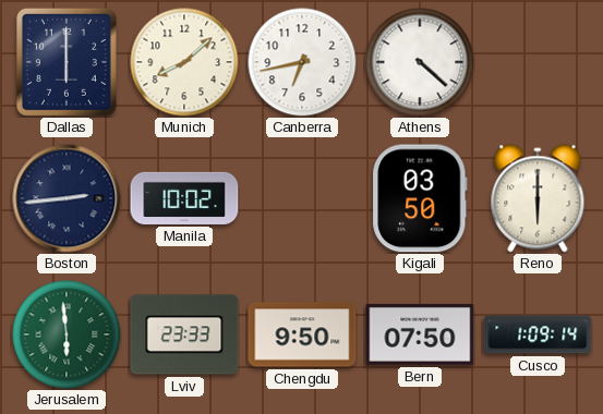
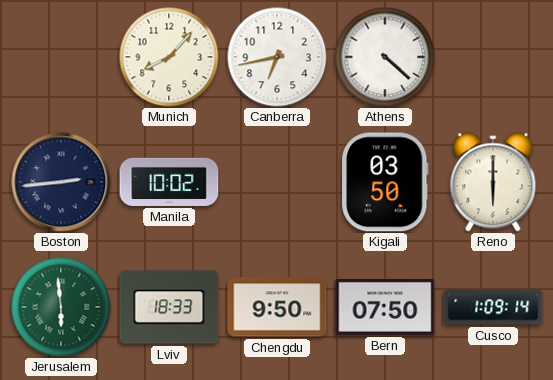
Dallas: 6:00 -> none
Munich: 8:08 -> 8:07
Lviv: 23:33 -> 18:33
